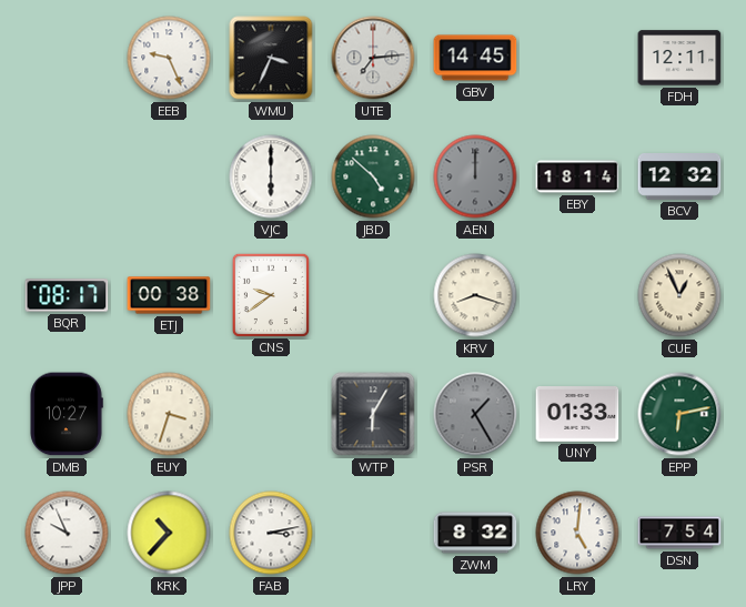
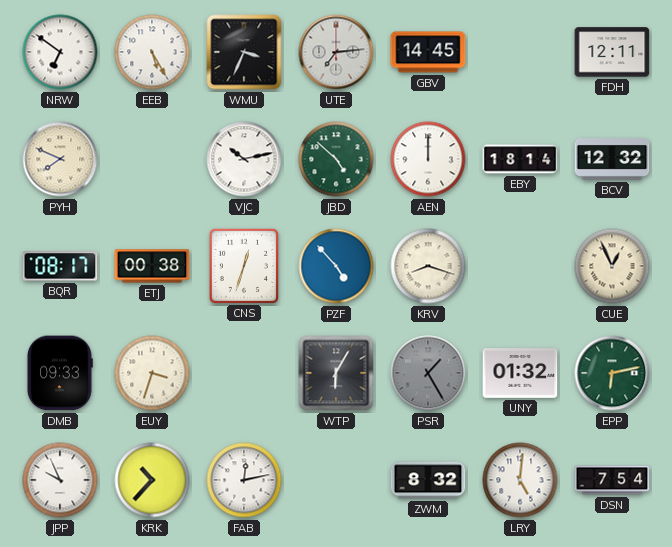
NRW: none -> 6:51
EEB: 9:26 -> 5:25
PYH: none -> 7:49
VJC: 6:00 -> 10:13
AEN dial: grey -> white
CNS: 9:39 -> 12:33
PZF: none -> 4:53
DMB: 10:27 -> 09:33
UNY: 01:33 -> 01:32
FAB: 3:13 -> 12:13
